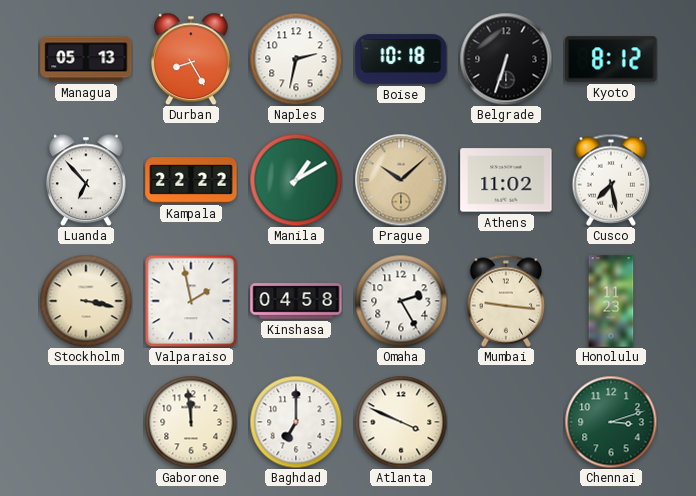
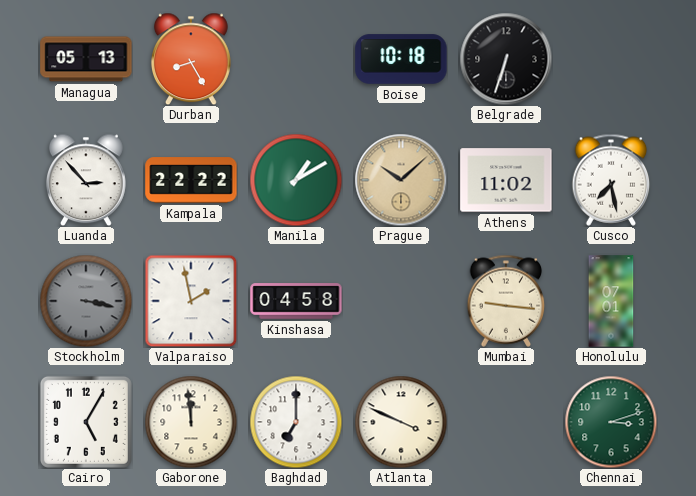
Naples: 2:32 -> none
Kyoto: 8:12 -> none
Luanda: 6:53 -> 2:53
Stockholm dial: cream -> grey
Omaha: 2:25 -> none
Honolulu: 11:23 -> 07:01
Cairo: none -> 5:05
